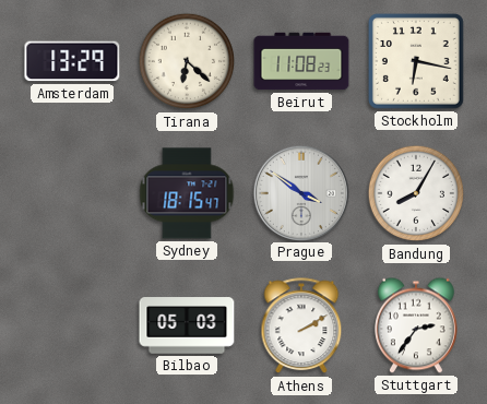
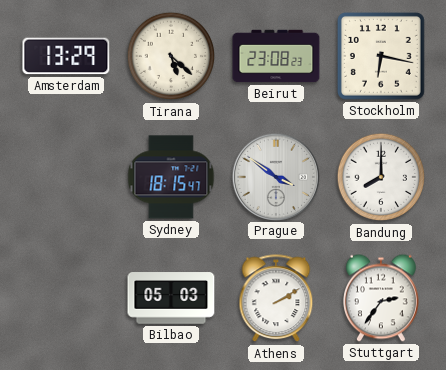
Tirana: 6:22 -> 5:22
Beirut: 11:08 -> 23:08
Bandung: 8:05 -> 8:00
